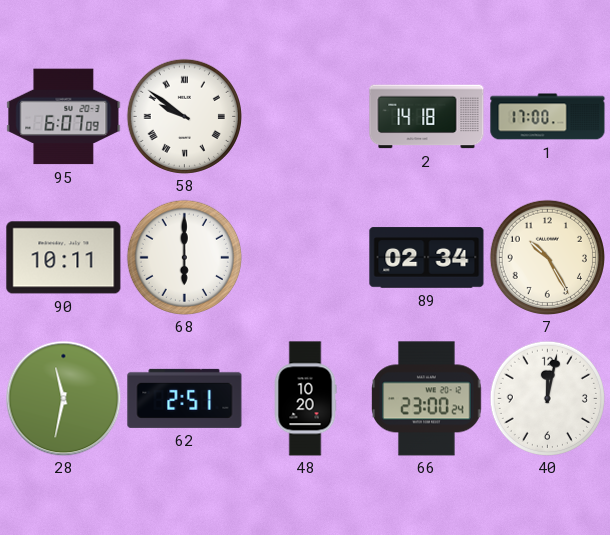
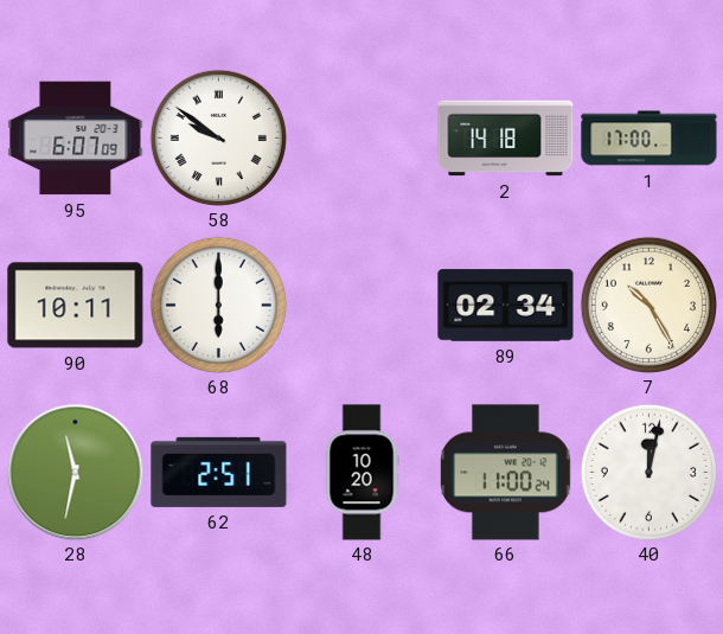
66: 23:00 -> 11:00
